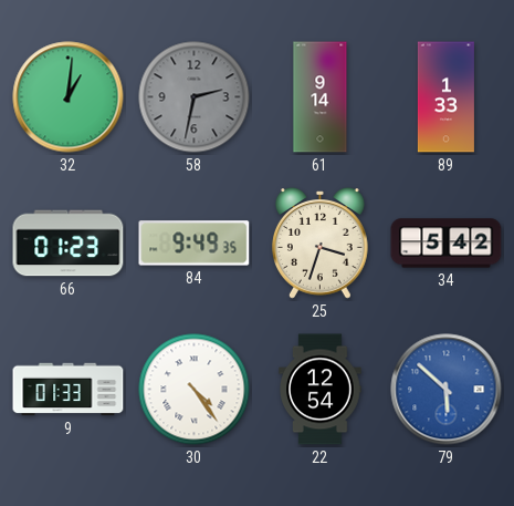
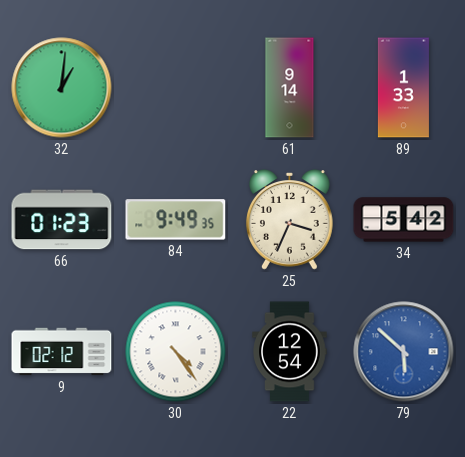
58: 2:32 -> none
25: 3:33 -> 3:34
9: 01:33 -> 02:12
